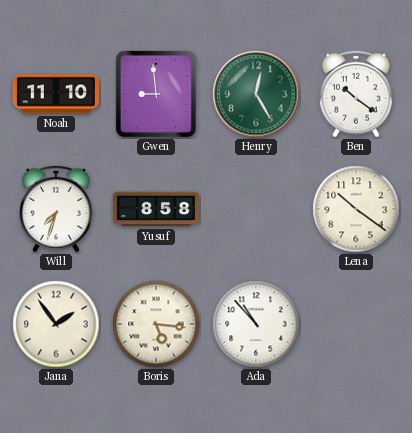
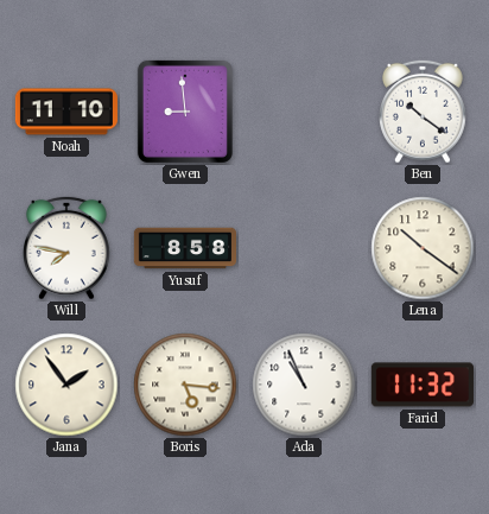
Henry: 12:25 -> none
Will: 7:33 -> 7:47
Ada: 10:53 -> 10:56
Farid: none -> 11:32
